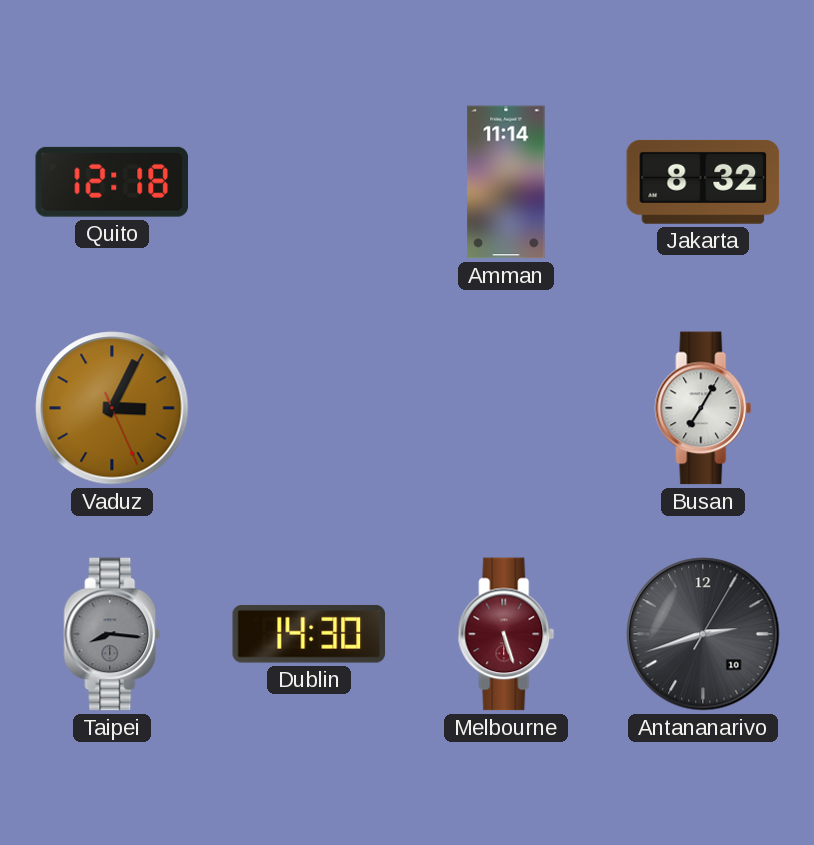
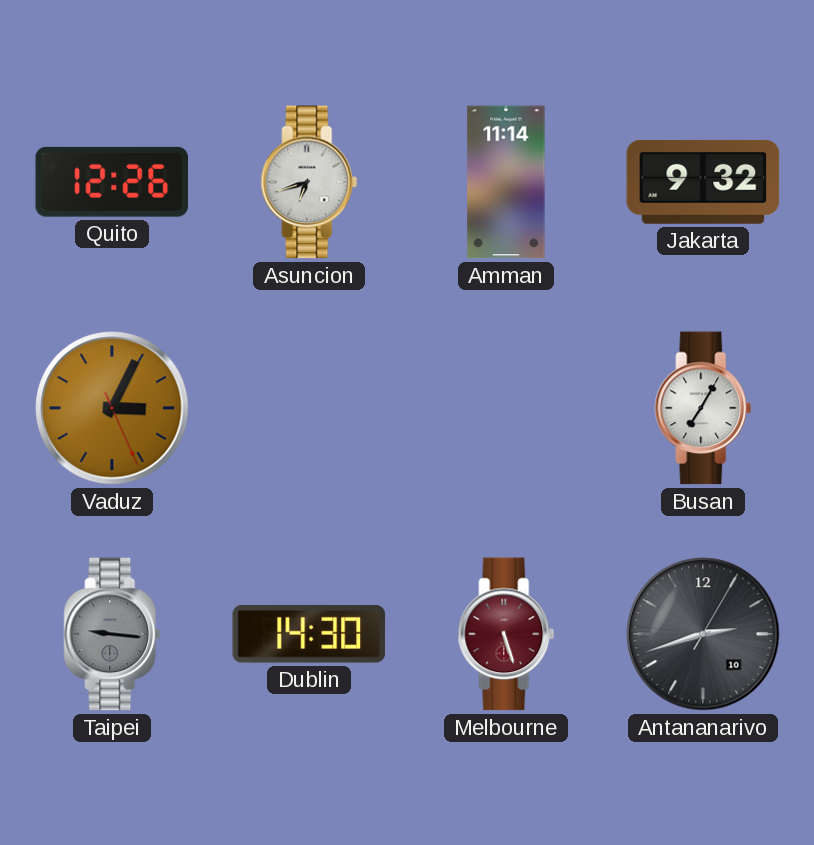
Quito: 12:18 -> 12:26
Asuncion: none -> 6:42
Jakarta: 8:32 -> 9:32
Taipei: 8:16 -> 9:16
